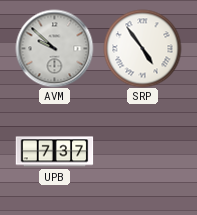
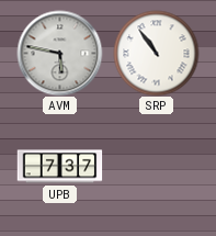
AVM: 9:52 -> 5:47
SRP: 4:54 -> 10:54
